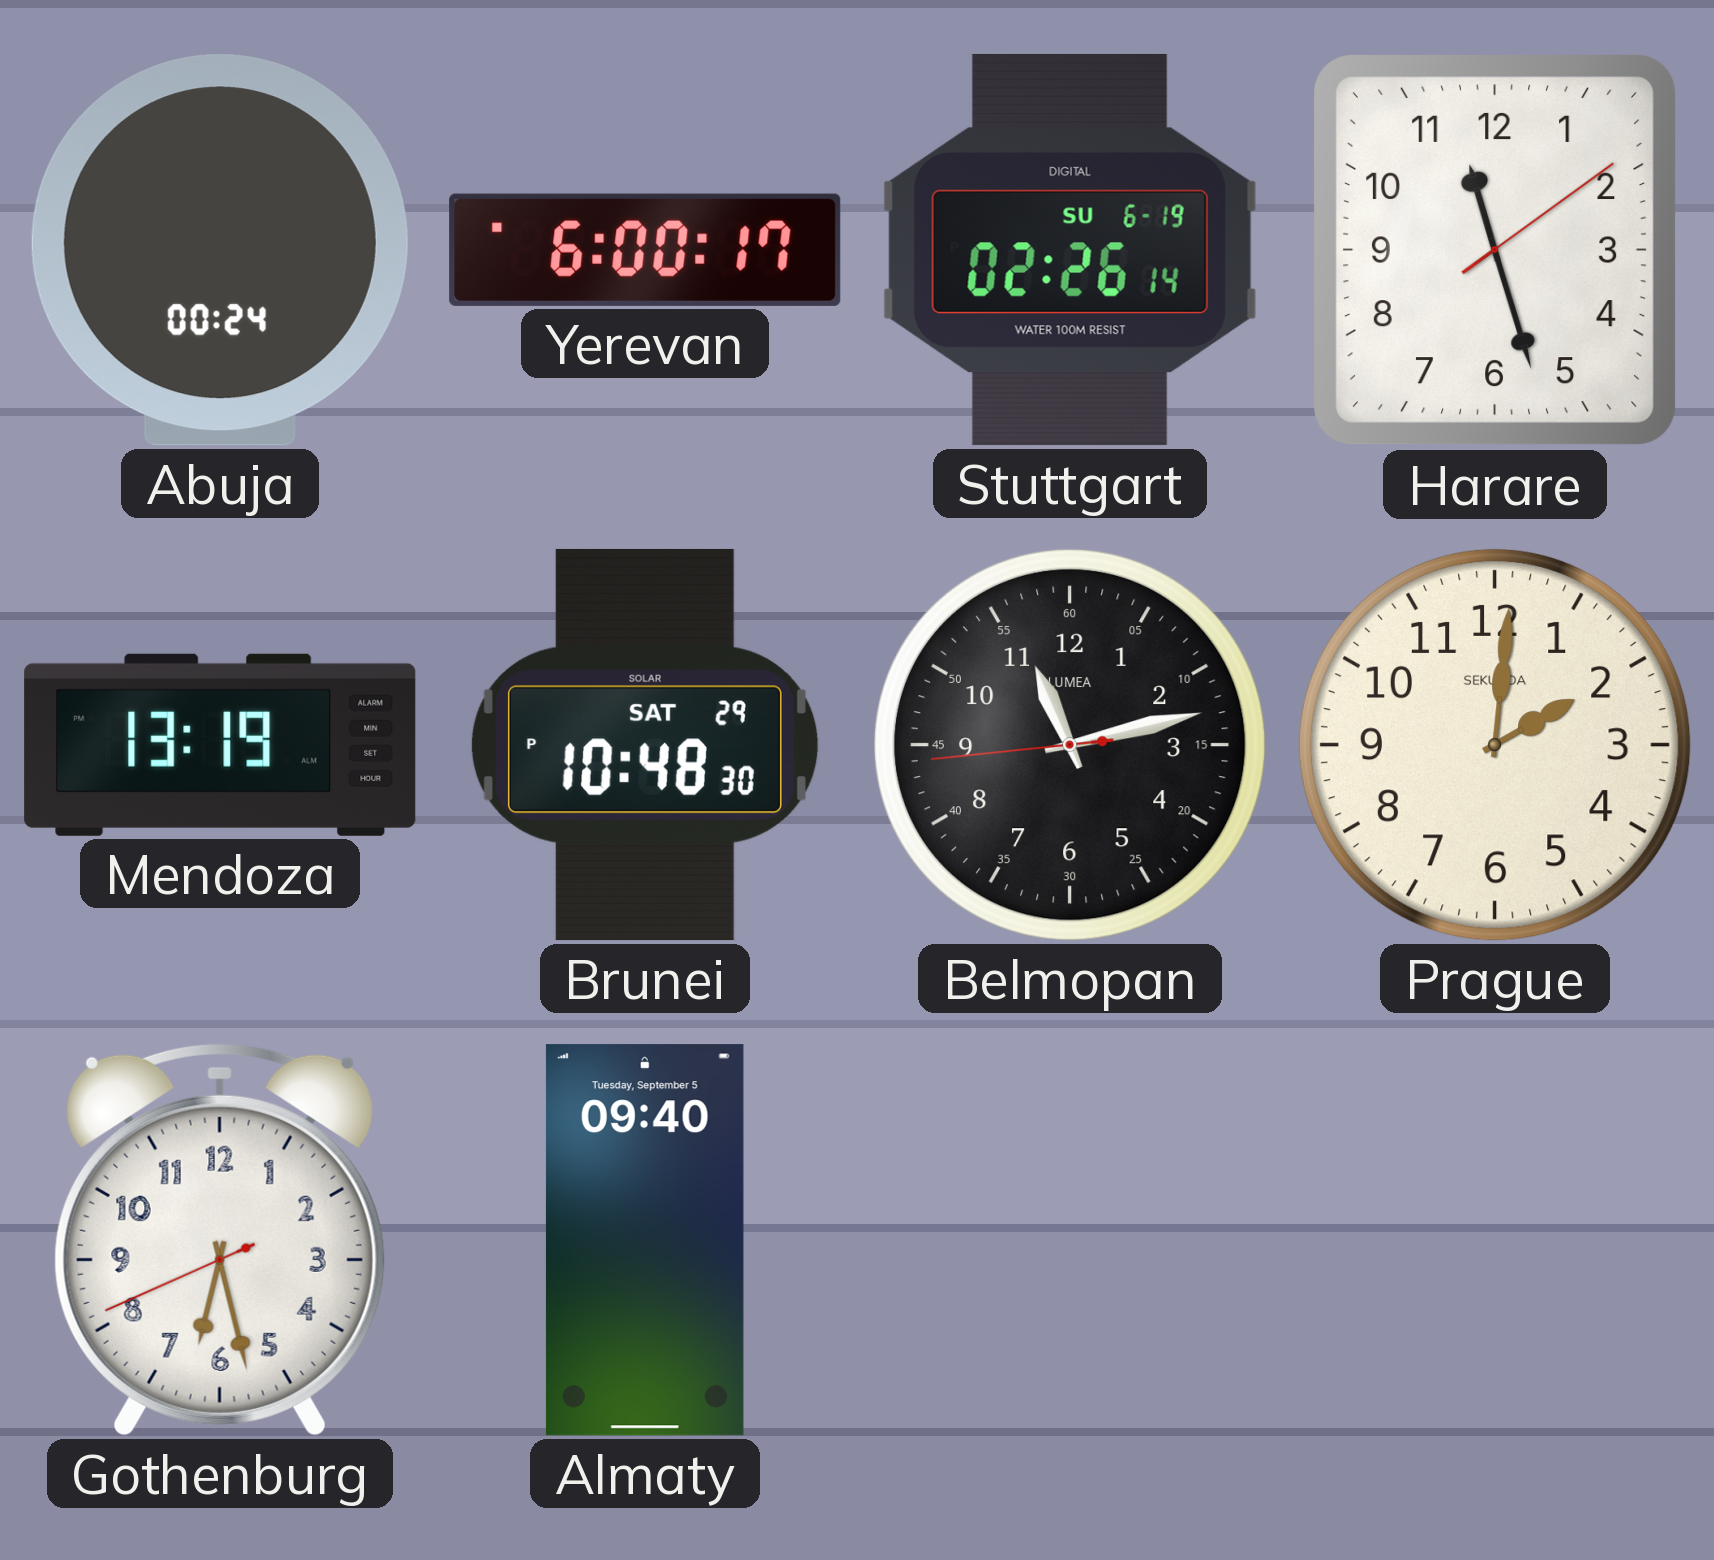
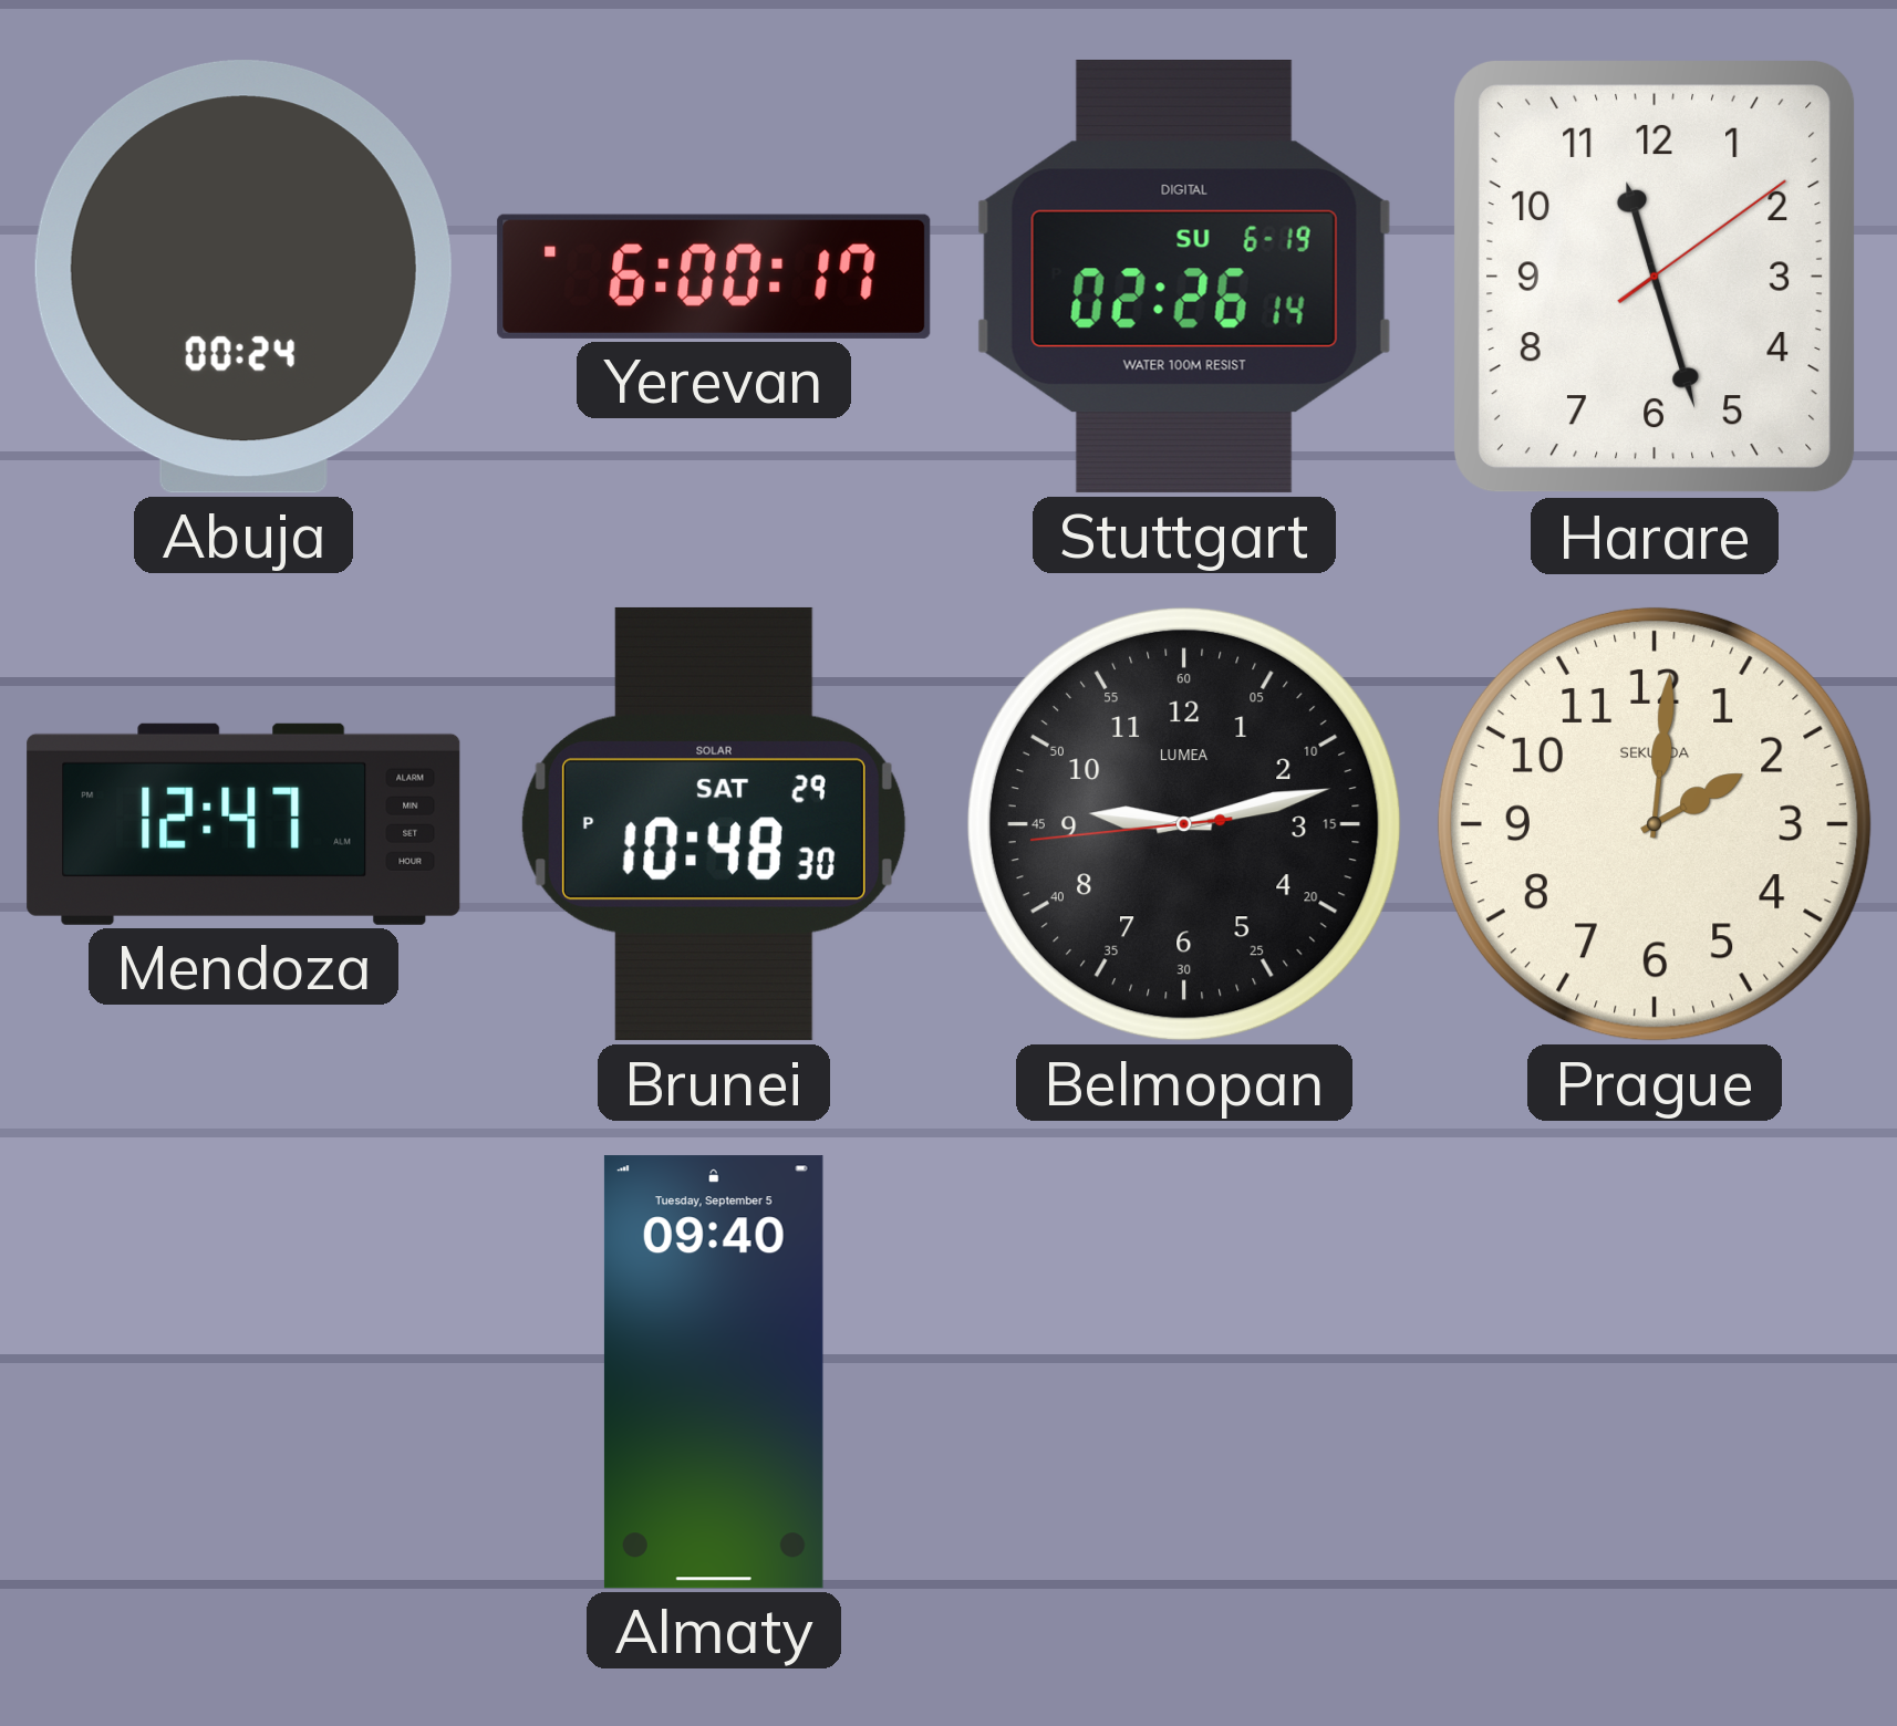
Mendoza: 13:19 -> 12:47
Belmopan: 11:12 -> 9:12
Gothenburg: 6:27 -> none
